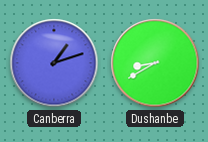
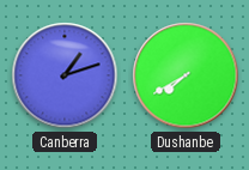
Dushanbe: 8:40 -> 7:40
